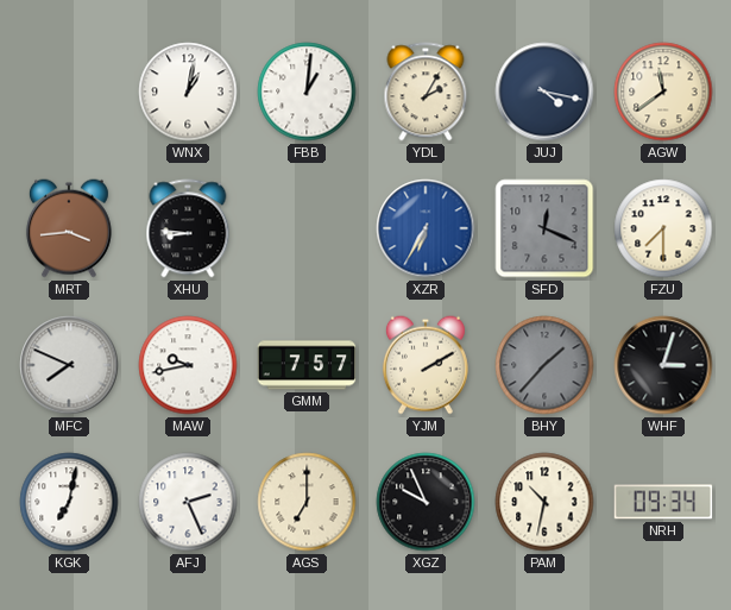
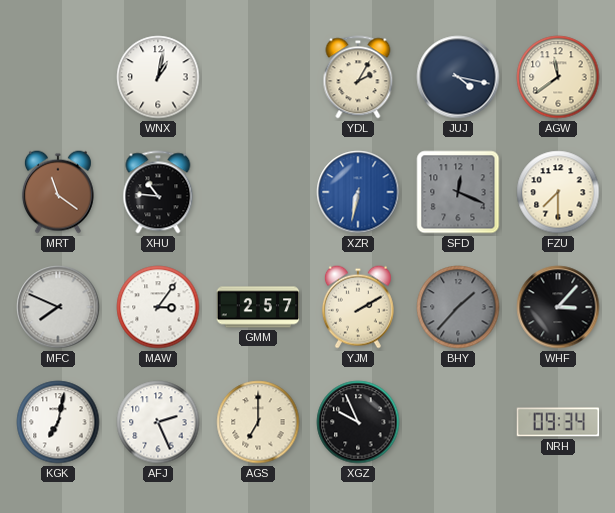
FBB: 1:01 -> none
MRT: 3:44 -> 11:21
XHU: 8:46 -> 10:46
XZR: 6:35 -> 6:32
MAW: 9:43 -> 3:06
GMM: 7:57 -> 2:57
WHF: 3:03 -> 3:07
PAM: 10:32 -> none
